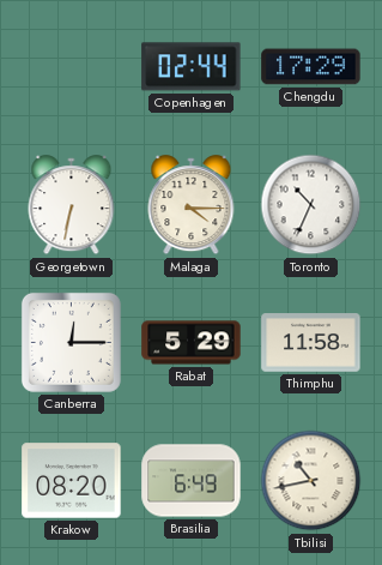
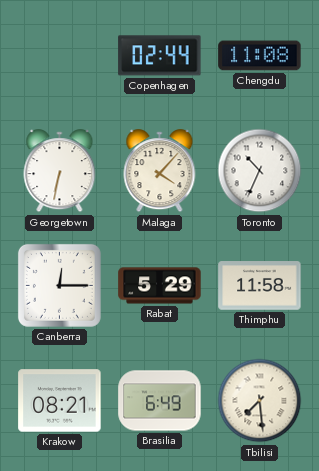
Chengdu: 17:29 -> 11:08
Malaga: 4:15 -> 4:07
Krakow: 08:20 -> 08:21
Tbilisi: 10:43 -> 7:29
